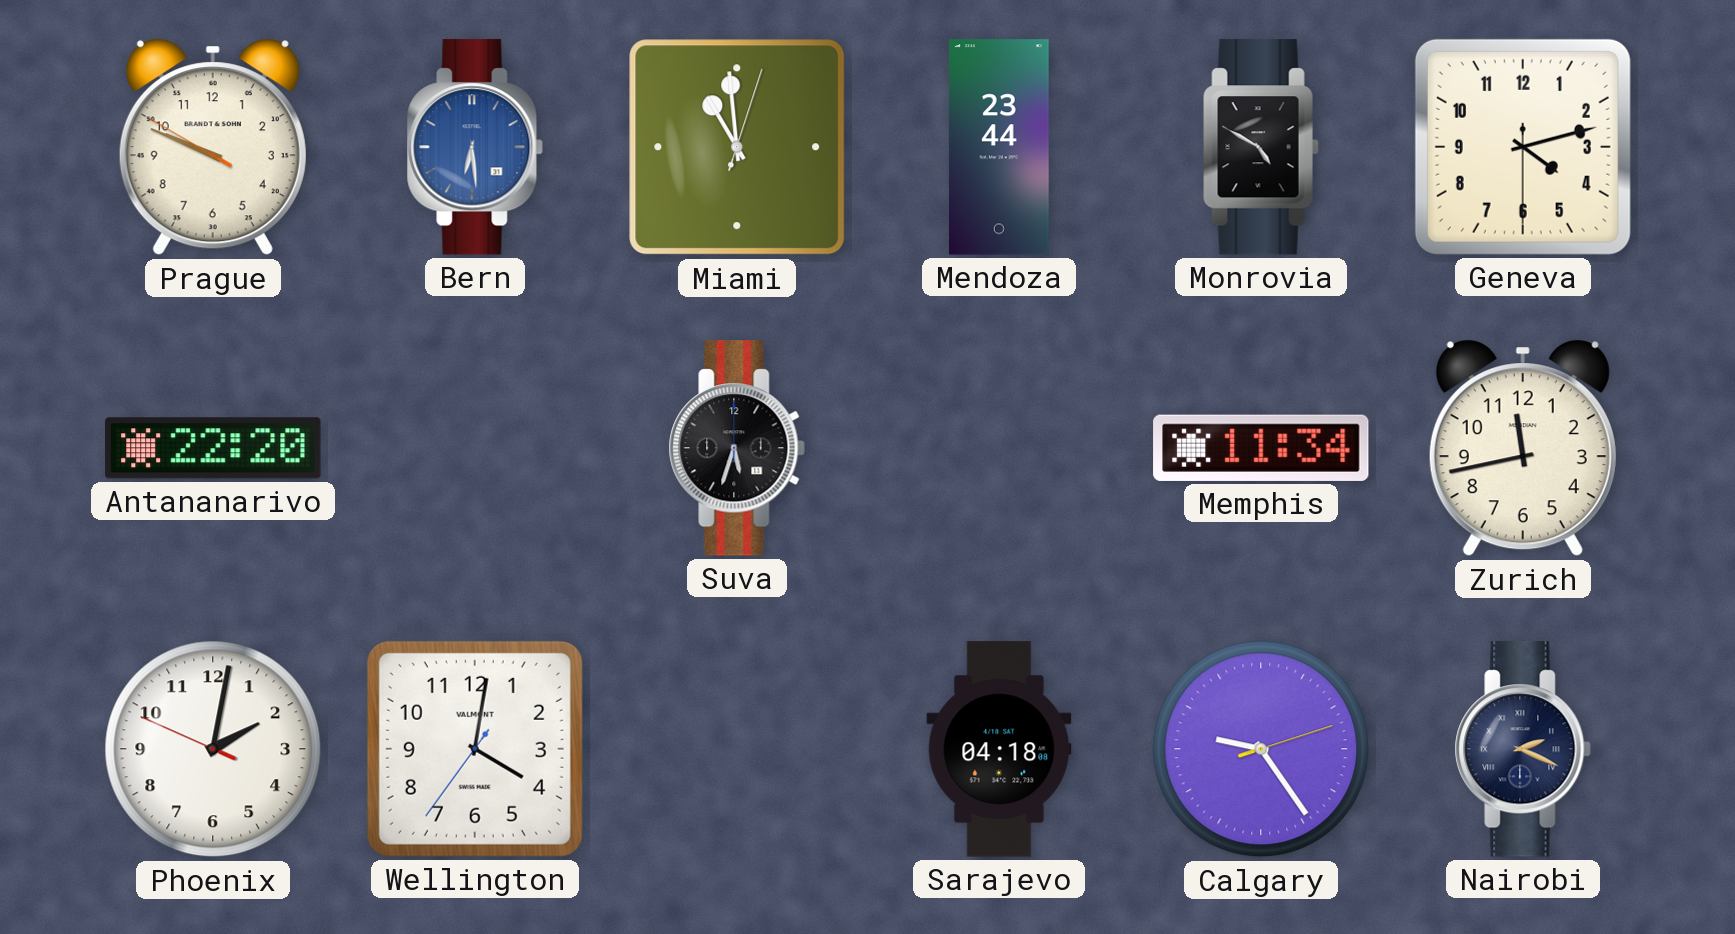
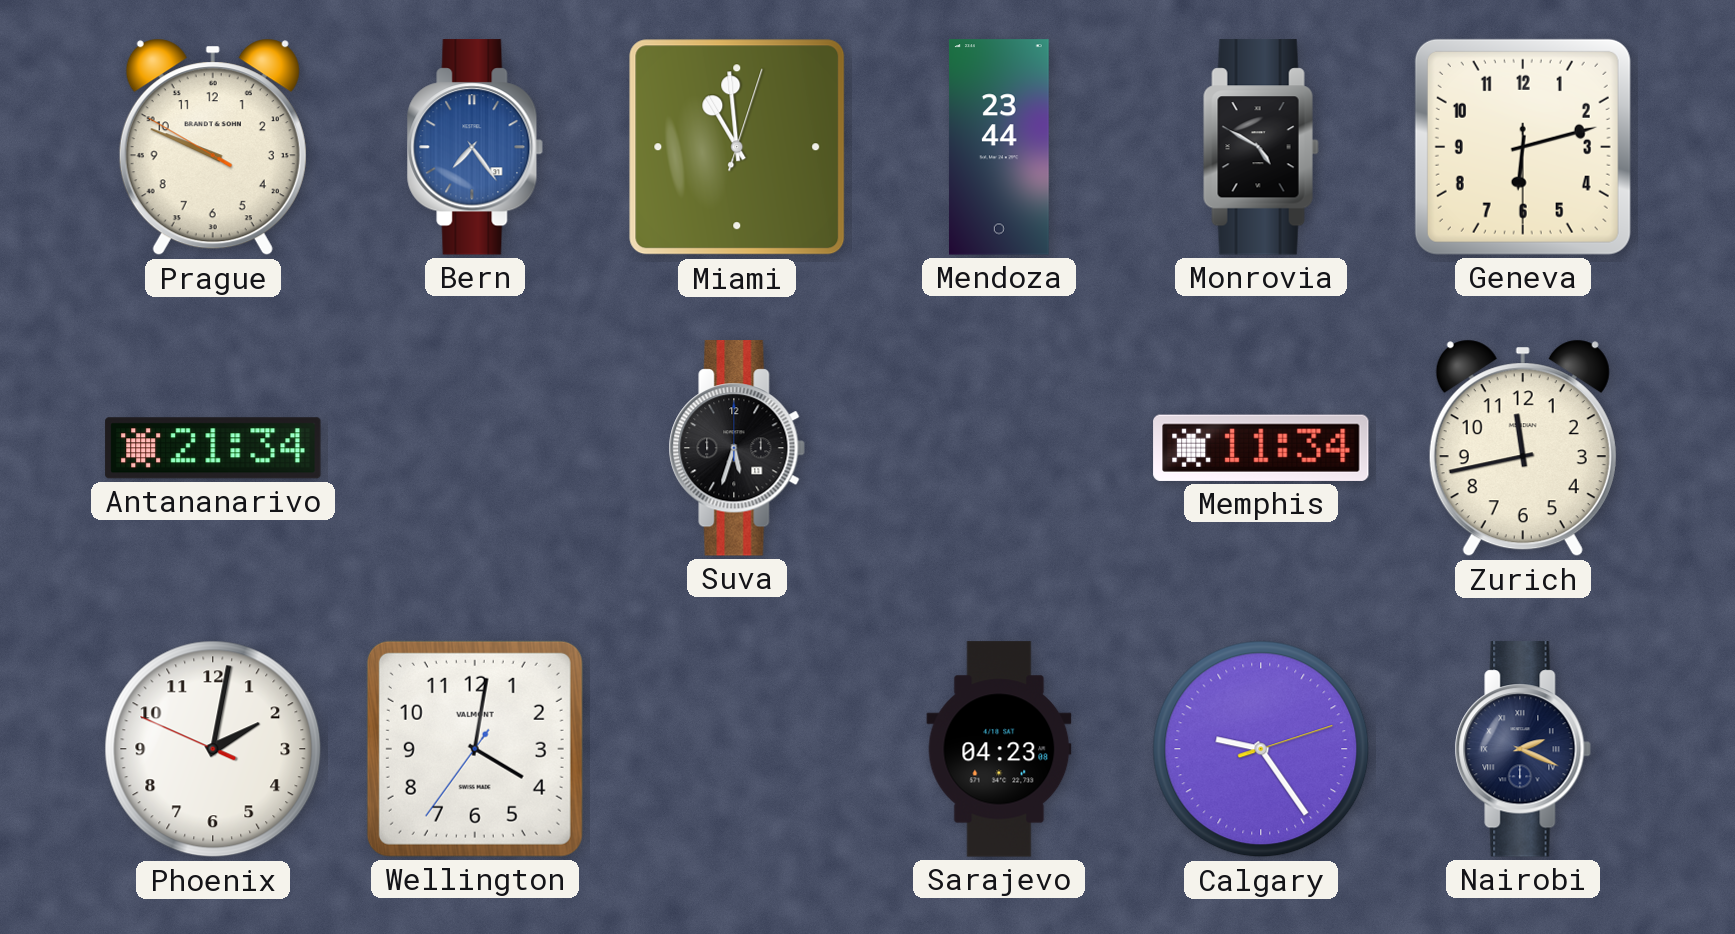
Bern: 6:29 -> 7:24
Geneva: 4:12 -> 6:12
Antananarivo: 22:20 -> 21:34
Sarajevo: 04:18 -> 04:23
